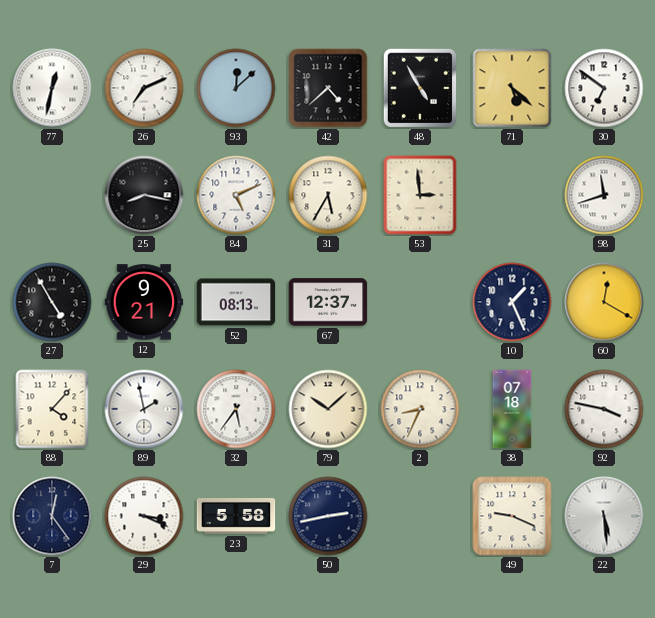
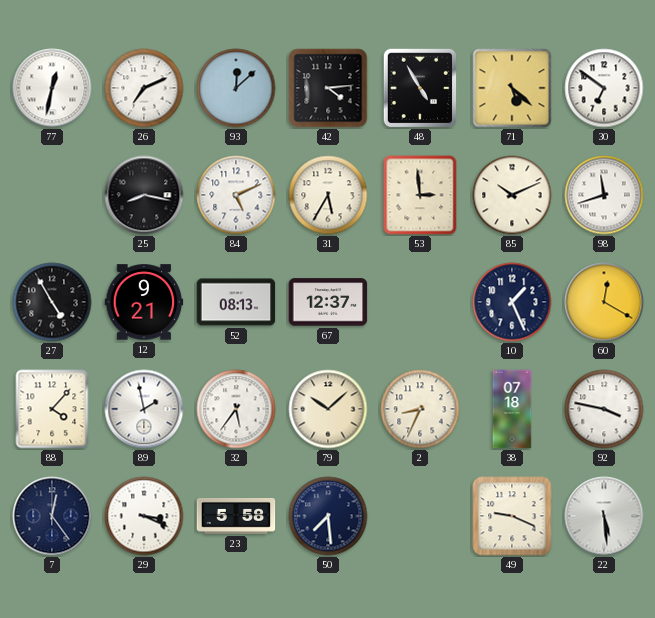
42: 4:38 -> 4:14
85: none -> 10:11
50: 2:43 -> 7:29
